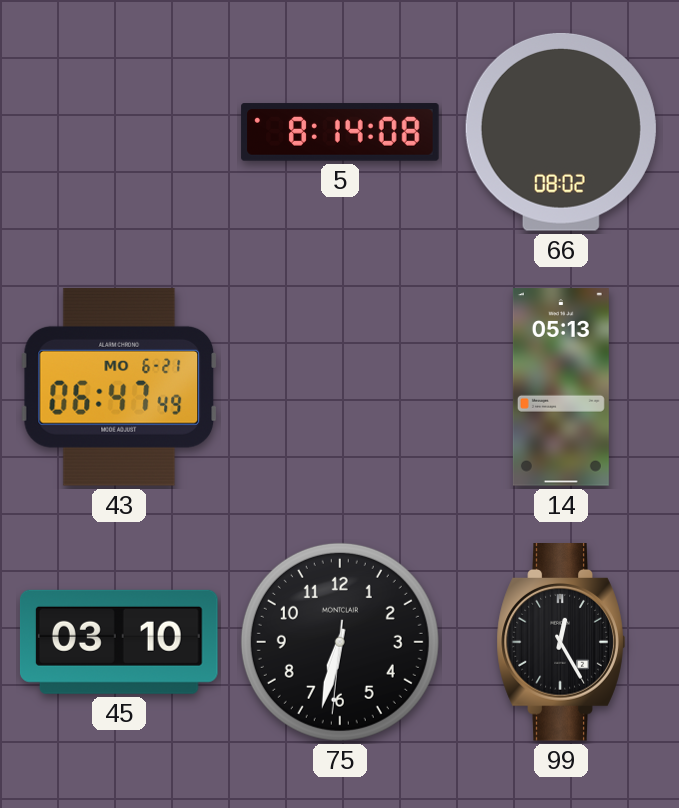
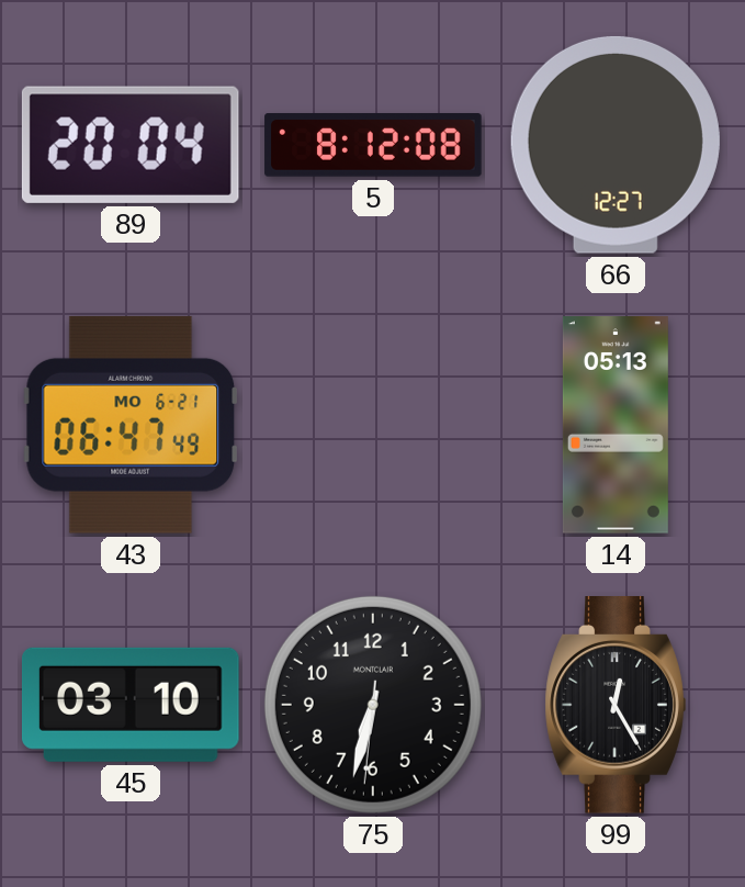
89: none -> 20:04
5: 8:14 -> 8:12
66: 08:02 -> 12:27
